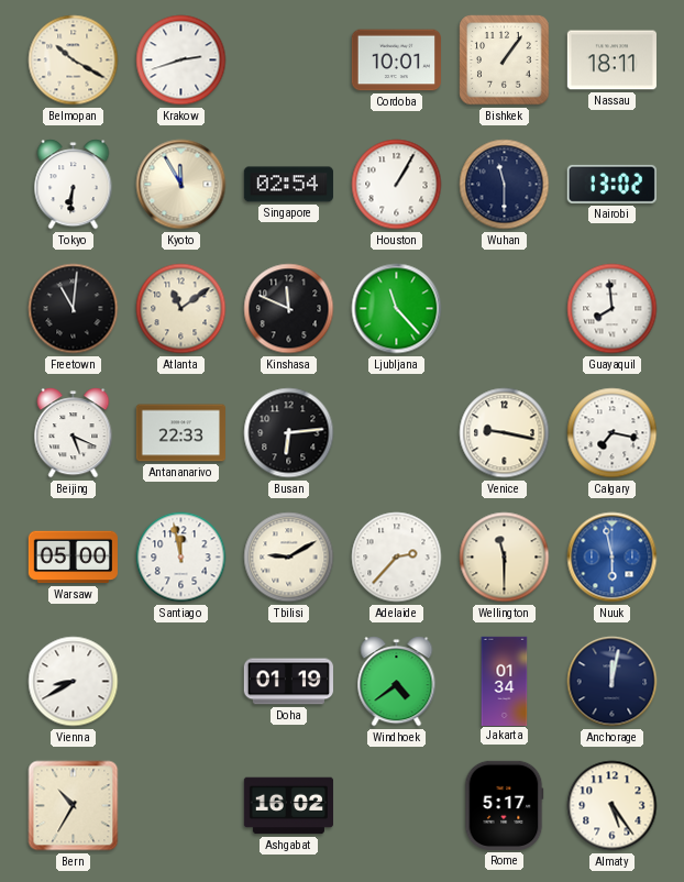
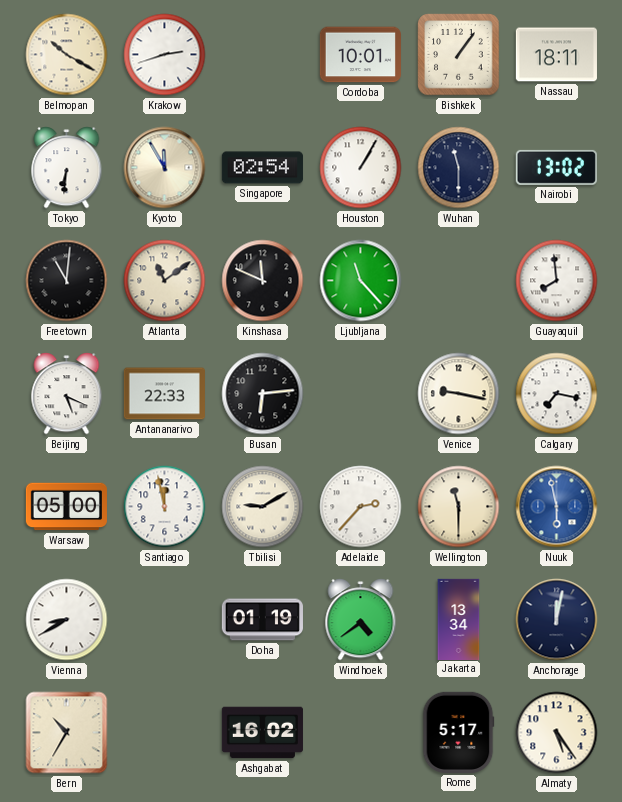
Jakarta: 01:34 -> 13:34
